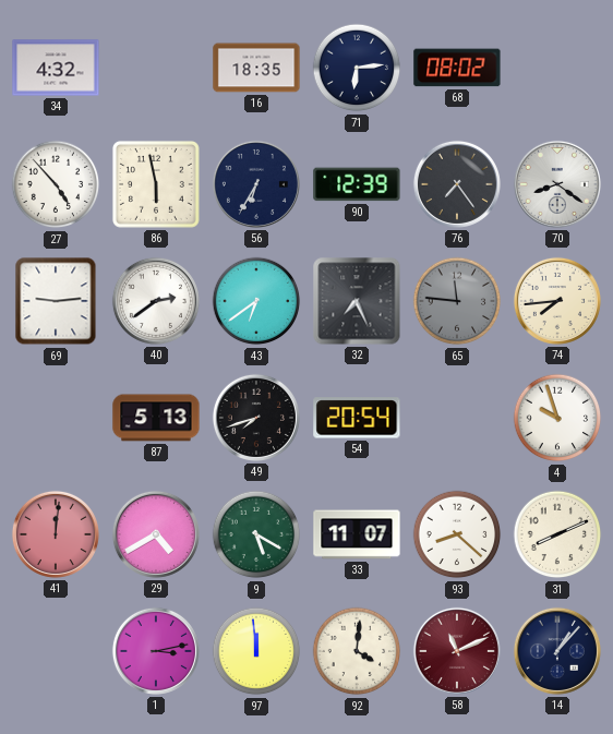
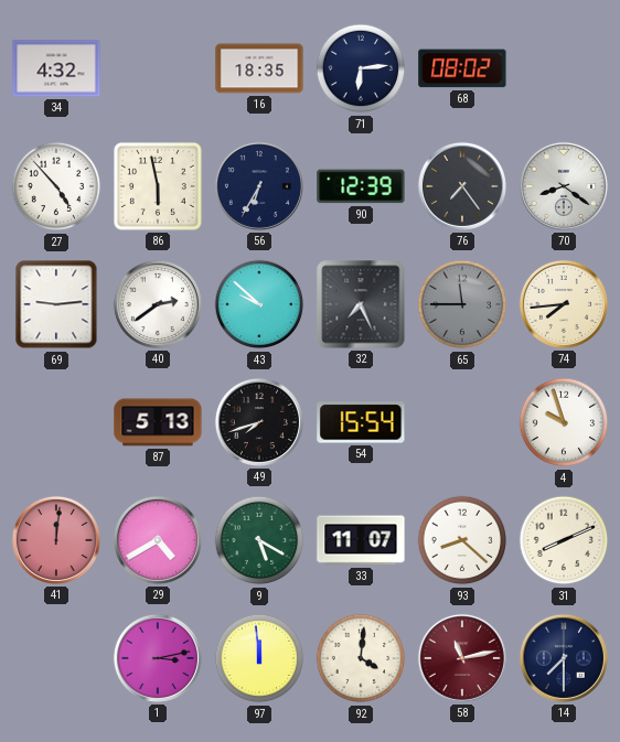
43: 6:39 -> 9:52
65: 11:46 -> 11:45
54: 20:54 -> 15:54
58: 11:11 -> 11:13
14: 1:07 -> 7:30
